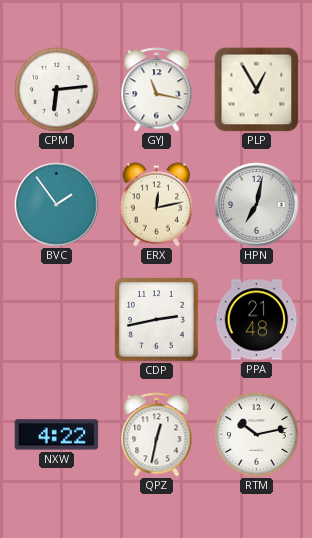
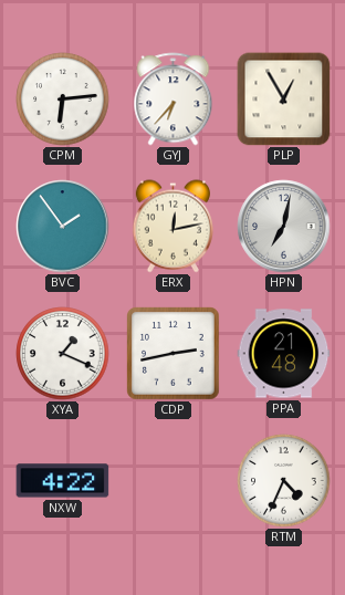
GYJ: 11:17 -> 6:37
XYA: none -> 1:19
QPZ: 12:32 -> none
RTM: 10:13 -> 4:34
